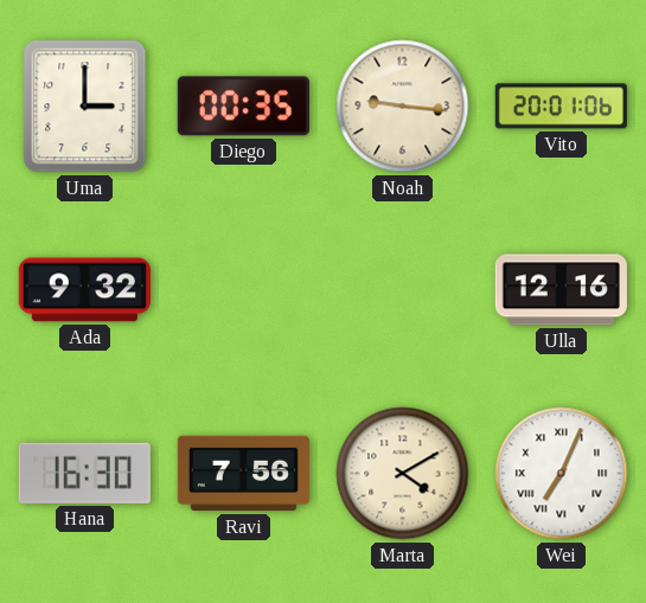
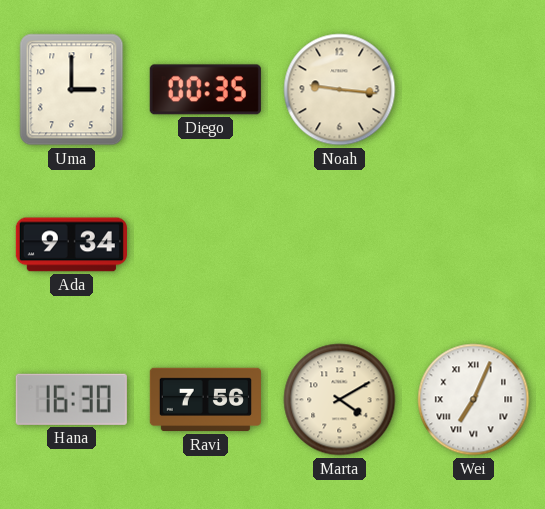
Vito: 20:01 -> none
Ada: 9:32 -> 9:34
Ulla: 12:16 -> none
